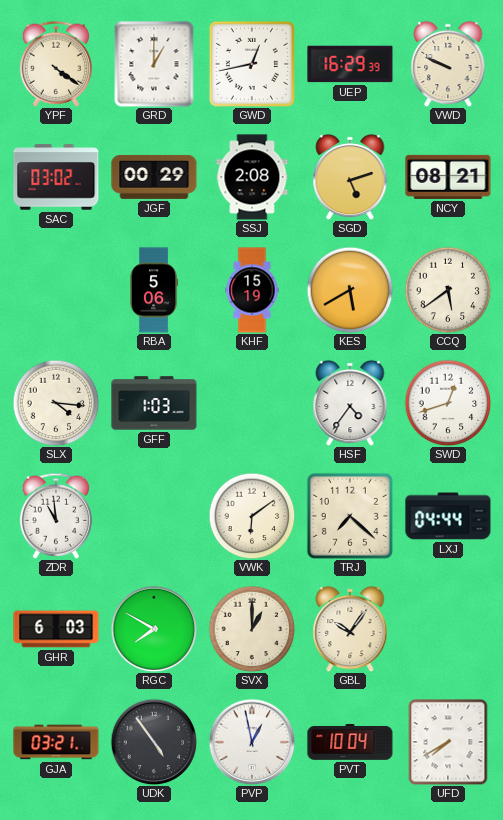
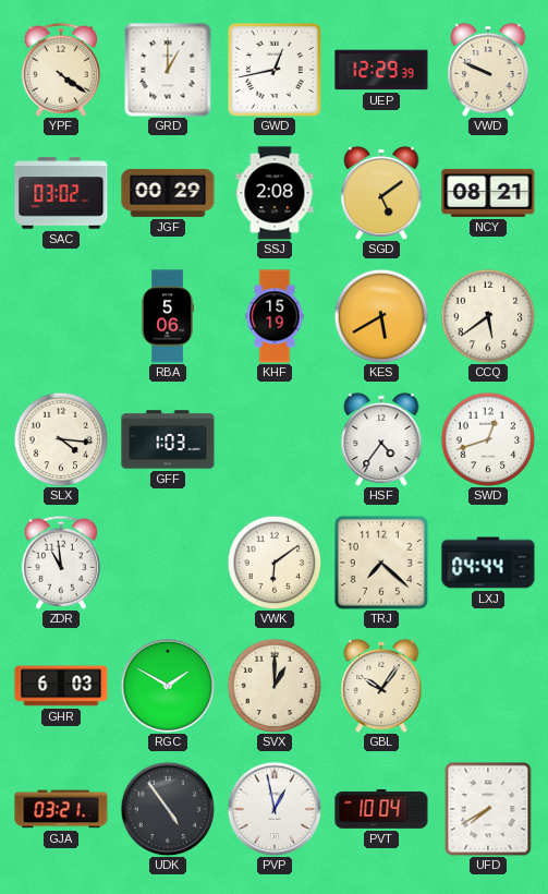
UEP: 16:29 -> 12:29
SGD: 5:12 -> 5:09
RGC: 7:50 -> 1:50
